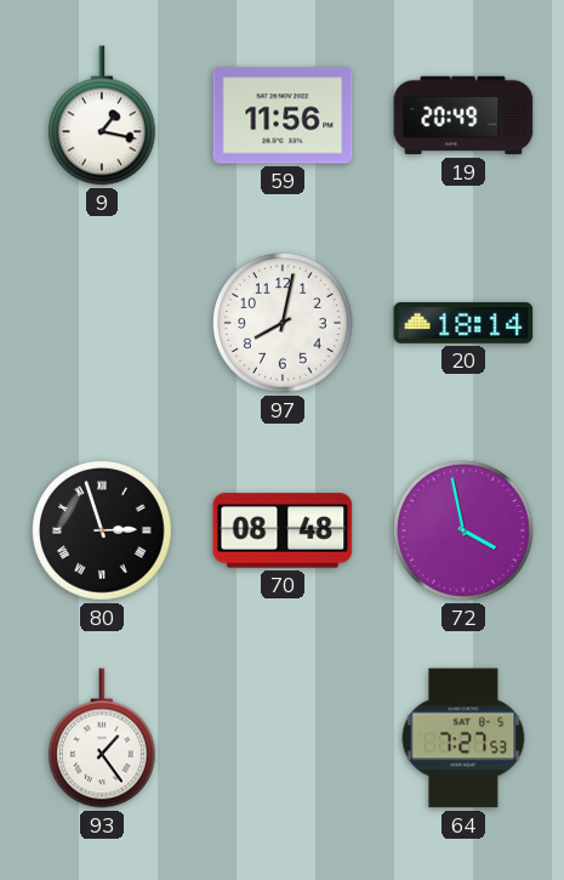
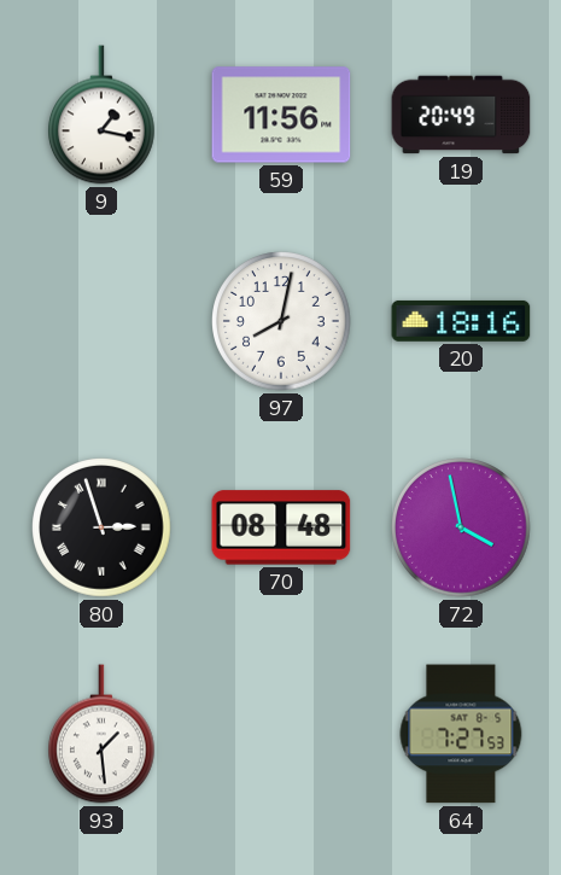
20: 18:14 -> 18:16
93: 1:24 -> 1:29
